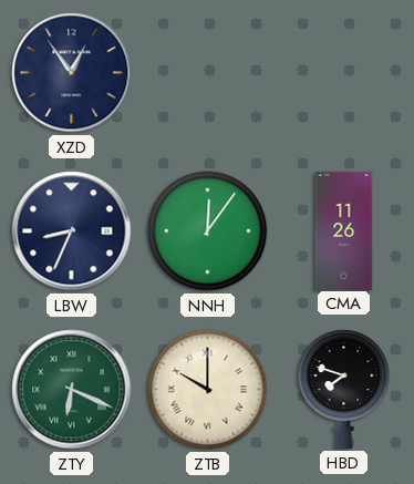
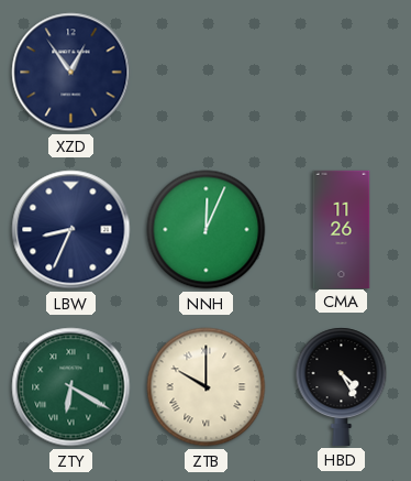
NNH: 12:06 -> 12:04
ZTY: 6:19 -> 6:20
HBD: 7:48 -> 4:25
